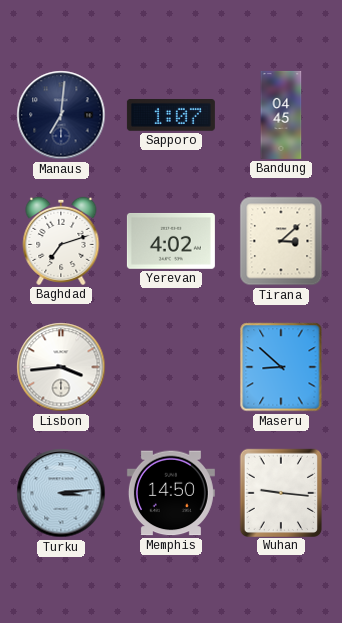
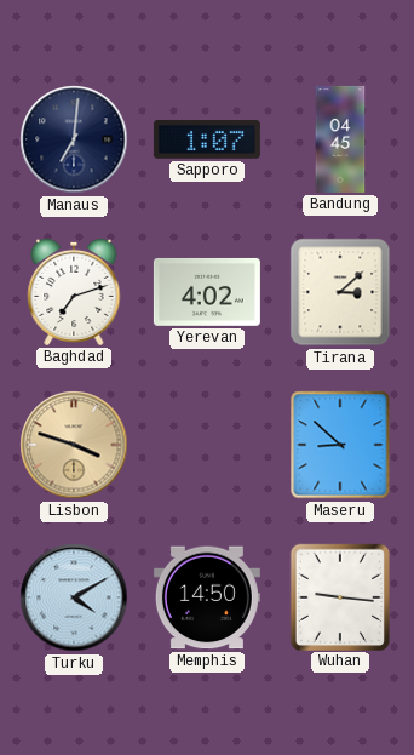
Lisbon: 3:44 -> 3:48
Lisbon dial: white -> champagne
Turku: 3:14 -> 4:10
